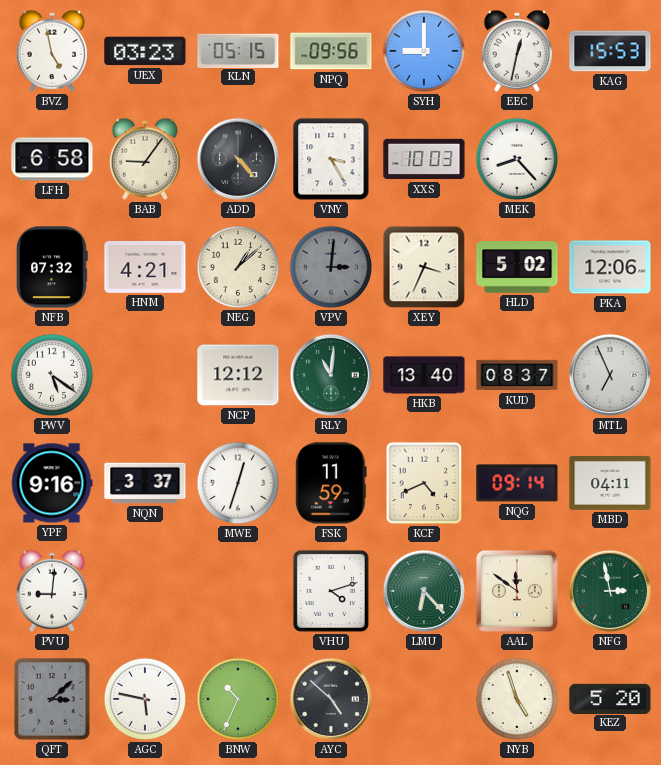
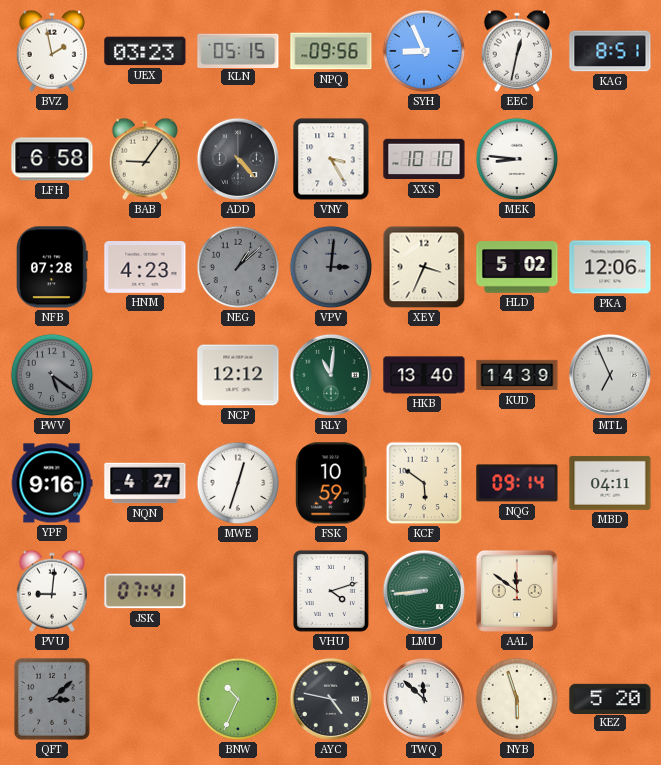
BVZ: 4:58 -> 1:58
SYH: 9:00 -> 8:56
KAG: 15:53 -> 8:51
XXS: 10:03 -> 10:10
MEK: 8:23 -> 8:46
NFB: 07:32 -> 07:28
HNM: 4:21 -> 4:23
NEG dial: cream -> grey
PWV dial: white -> grey
KUD: 08:37 -> 14:39
NQN: 3:37 -> 4:27
FSK: 11:59 -> 10:59
KCF: 4:41 -> 5:51
JSK: none -> 07:41
LMU: 6:23 -> 8:44
NFG: 2:58 -> none
AGC: 5:47 -> none
AYC: 4:52 -> 4:47
TWQ: none -> 11:52
NYB: 4:57 -> 5:57
